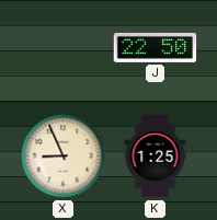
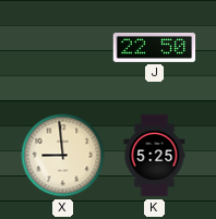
X: 8:56 -> 8:59
K: 1:25 -> 5:25
